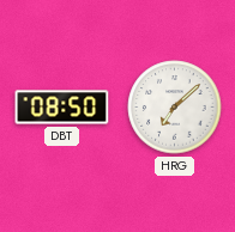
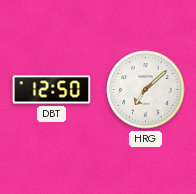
DBT: 08:50 -> 12:50
